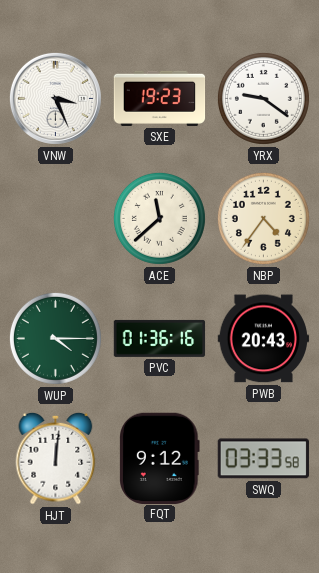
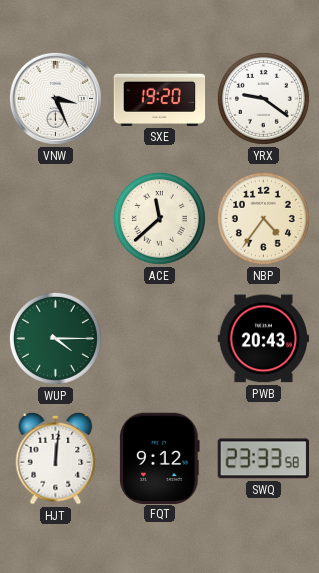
SXE: 19:23 -> 19:20
PVC: 01:36 -> none
SWQ: 03:33 -> 23:33
